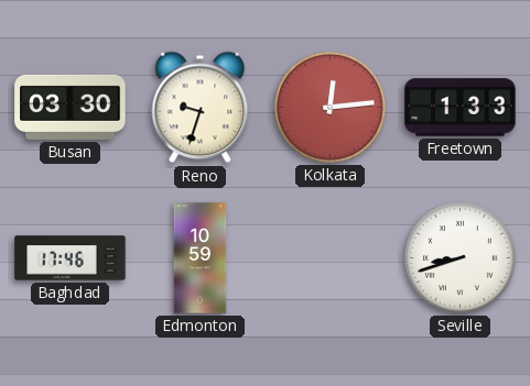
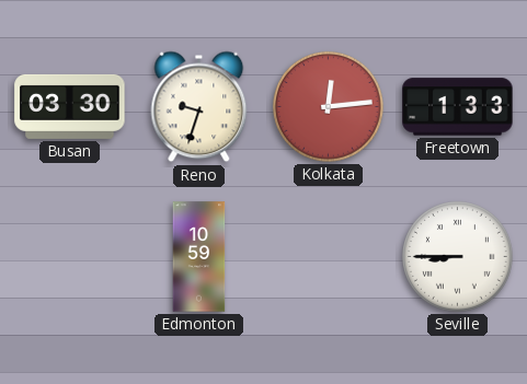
Baghdad: 17:46 -> none
Seville: 8:42 -> 8:45
